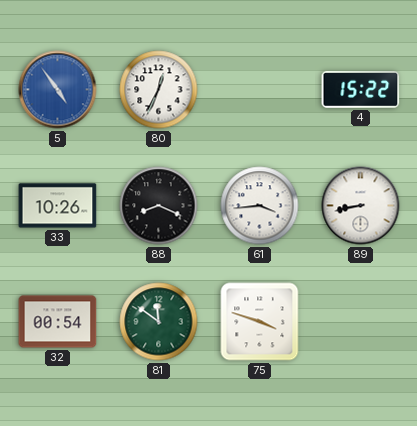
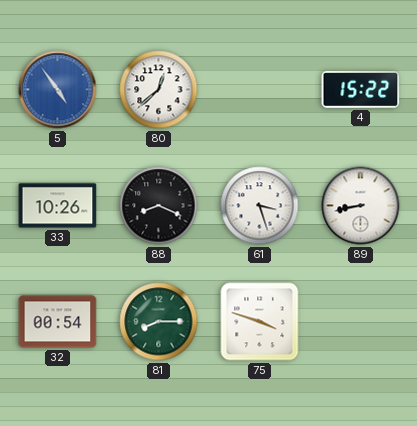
80: 12:34 -> 12:38
61: 3:44 -> 3:27
81: 11:51 -> 8:15
